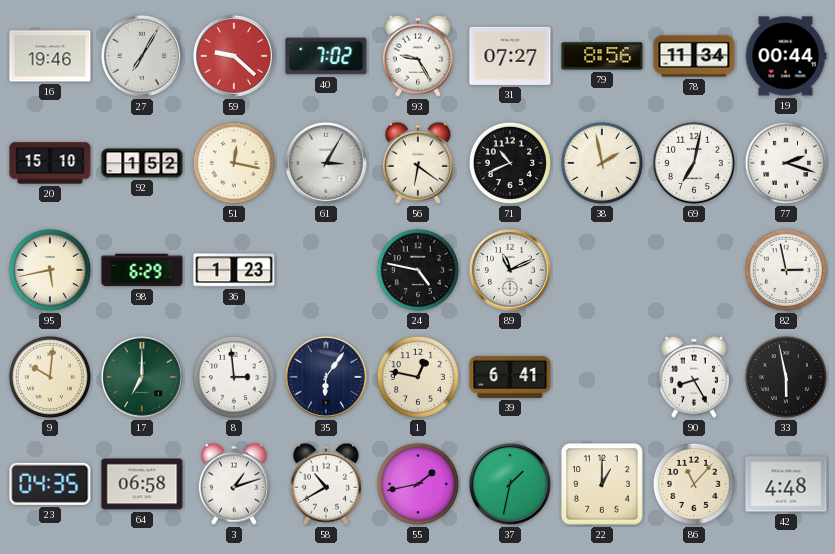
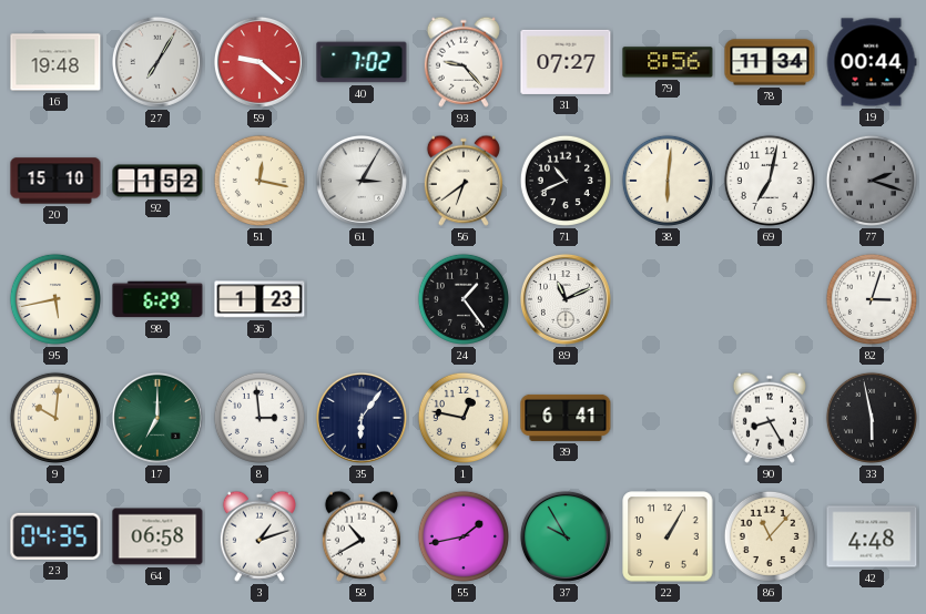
16: 19:46 -> 19:48
93: 9:25 -> 9:23
56: 6:21 -> 6:39
38: 1:58 -> 6:01
77 dial: white -> grey
24: 4:47 -> 1:24
82: 2:58 -> 3:03
37: 1:32 -> 9:55
22: 1:00 -> 1:05
